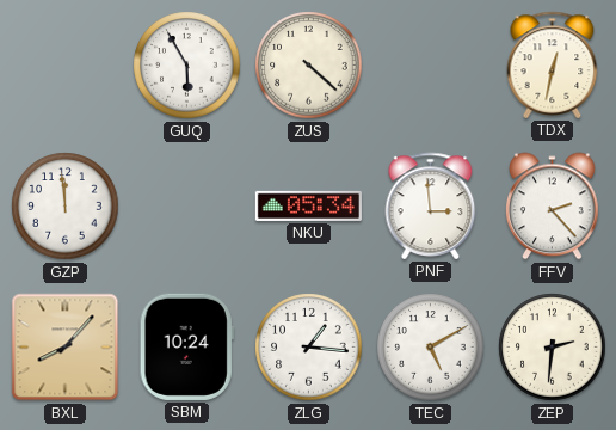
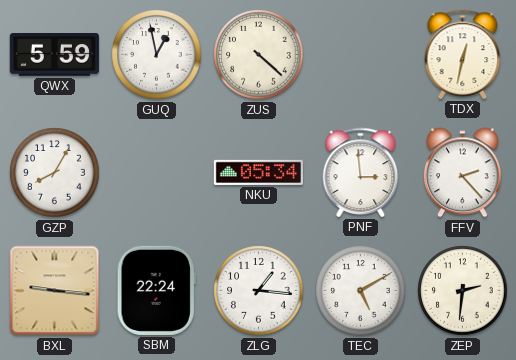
QWX: none -> 5:59
GUQ: 5:55 -> 12:58
GZP: 11:59 -> 8:05
BXL: 8:07 -> 9:16
SBM: 10:24 -> 22:24
